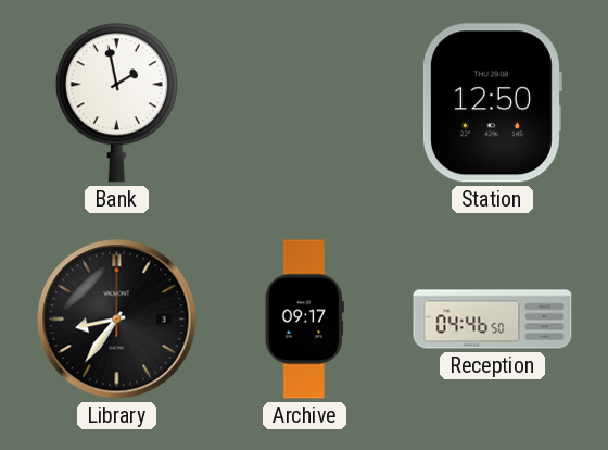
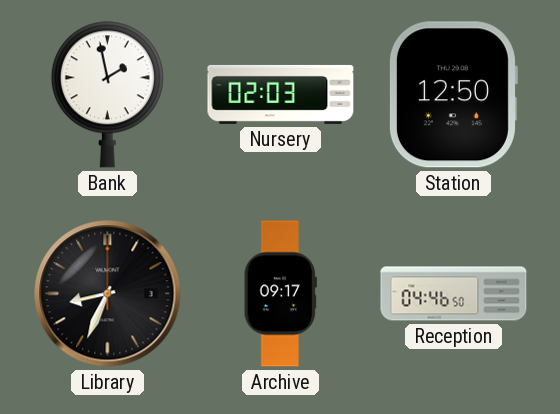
Nursery: none -> 02:03
Library: 8:36 -> 8:34
